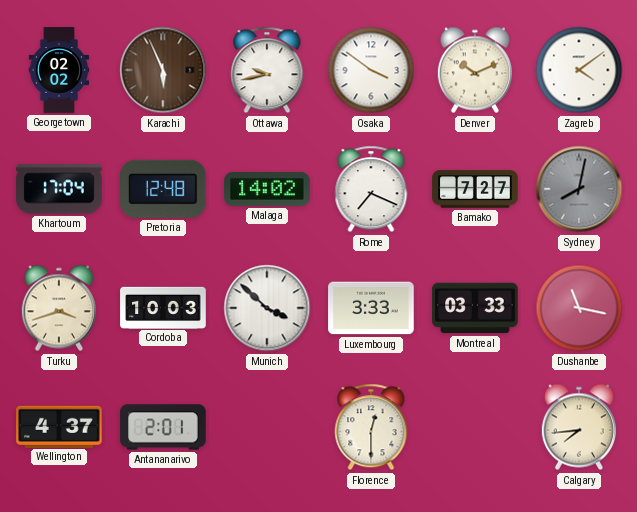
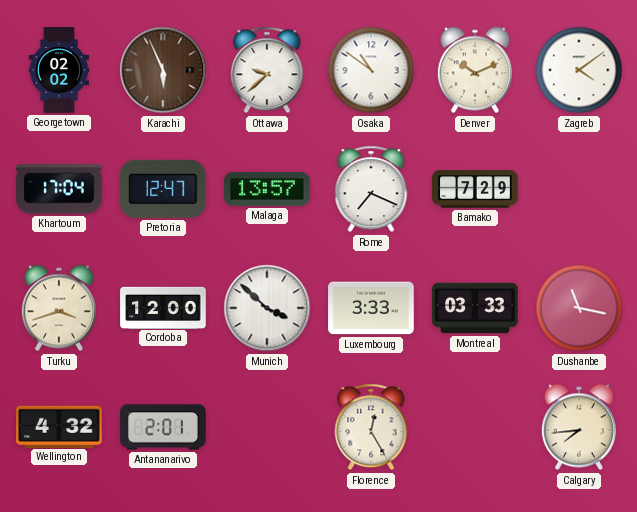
Ottawa: 9:43 -> 9:38
Osaka: 3:51 -> 10:51
Pretoria: 12:48 -> 12:47
Malaga: 14:02 -> 13:57
Bamako: 7:27 -> 7:29
Sydney: 8:02 -> none
Cordoba: 10:03 -> 12:00
Wellington: 4:37 -> 4:32
Florence: 12:30 -> 12:25
